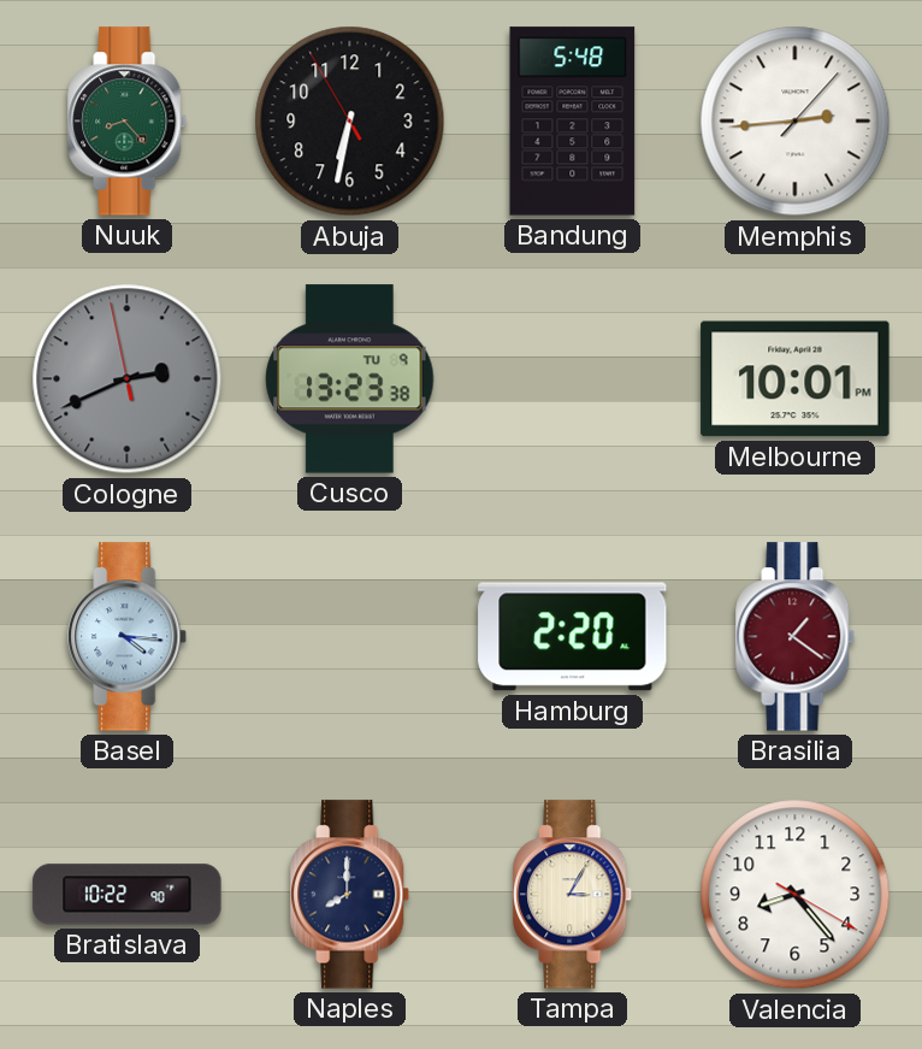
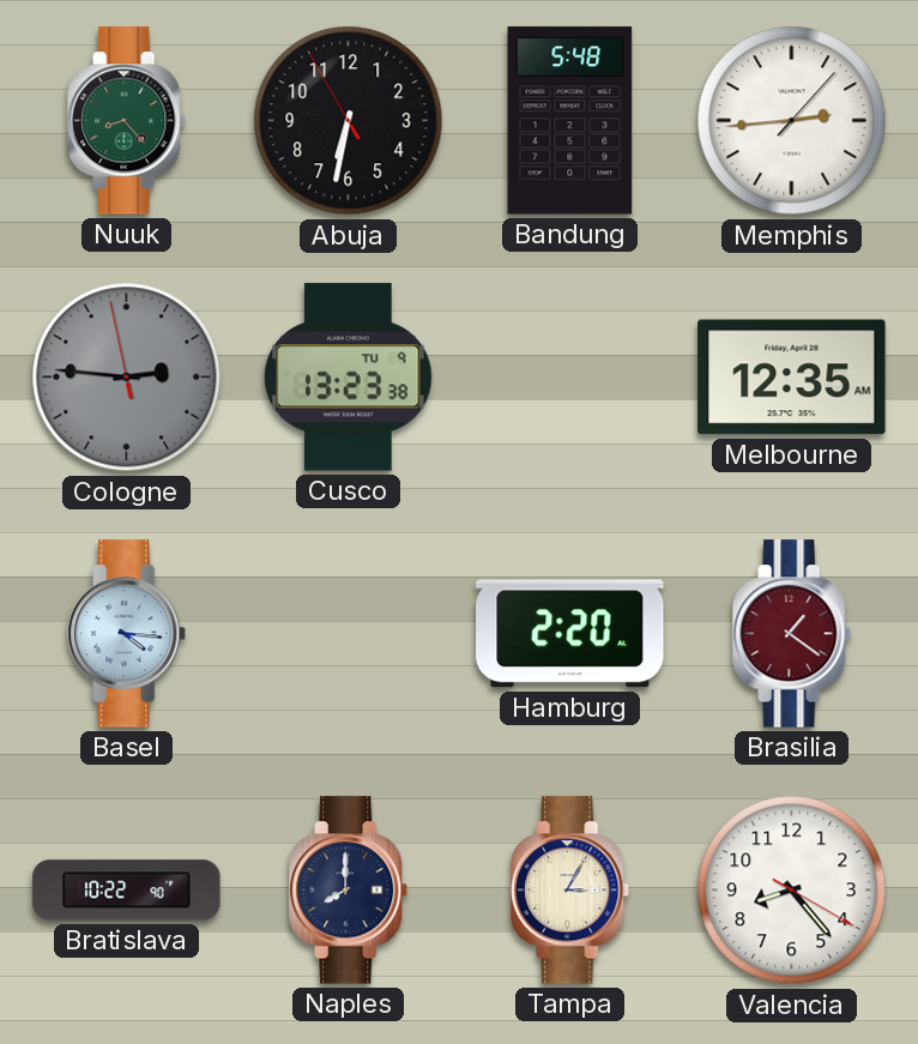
Cologne: 2:40 -> 2:45
Melbourne: 10:01 -> 12:35
